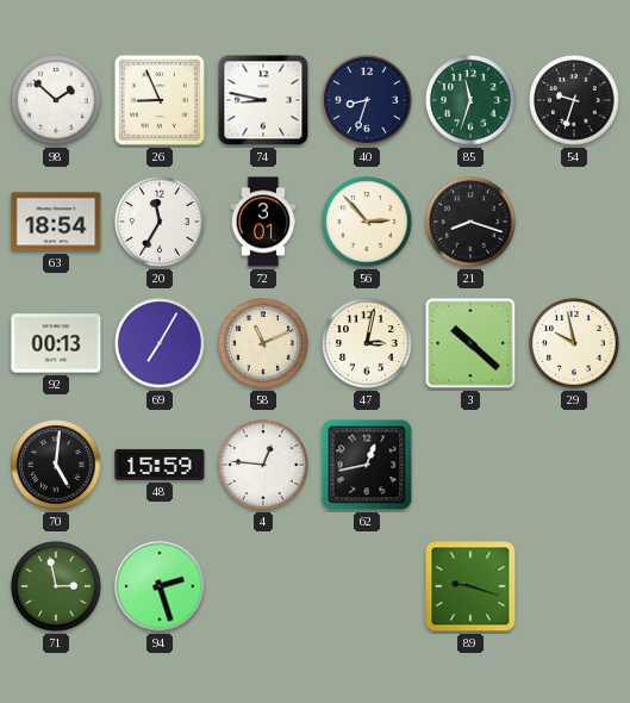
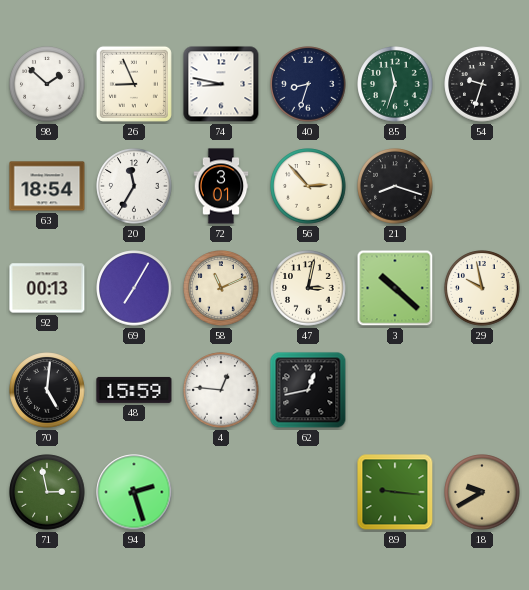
89: 9:18 -> 9:16
18: none -> 9:40
